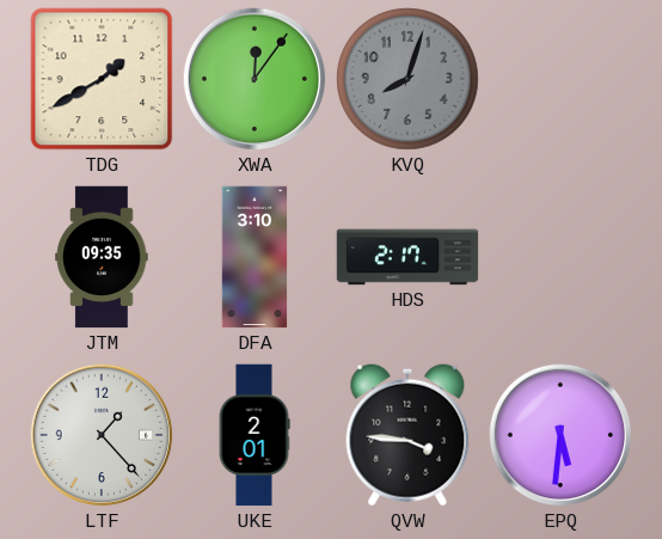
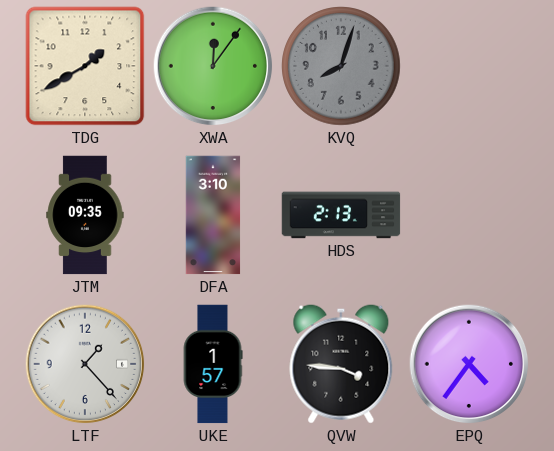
HDS: 2:17 -> 2:13
UKE: 2:01 -> 1:57
EPQ: 5:31 -> 4:36
